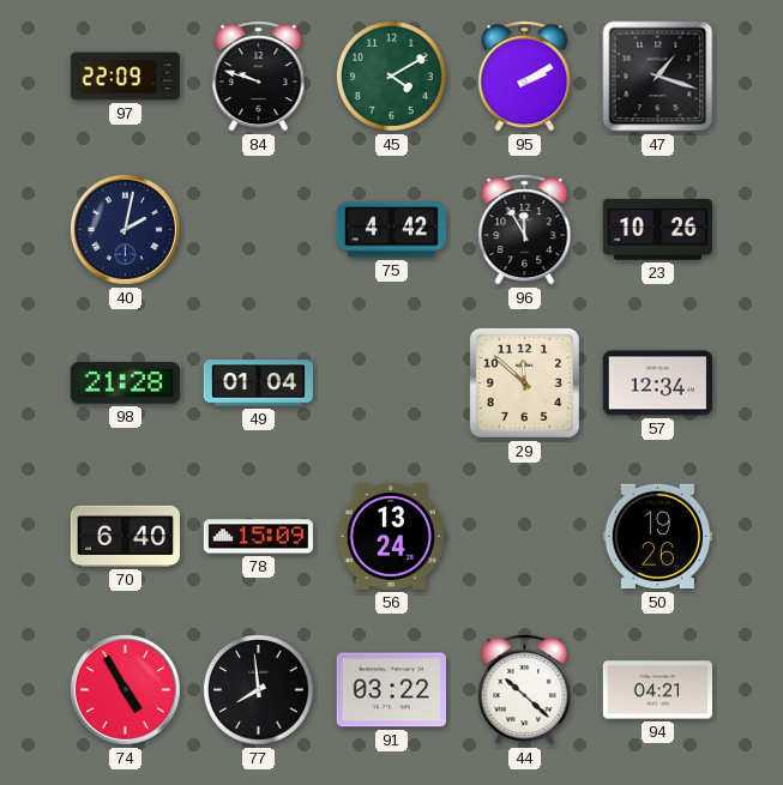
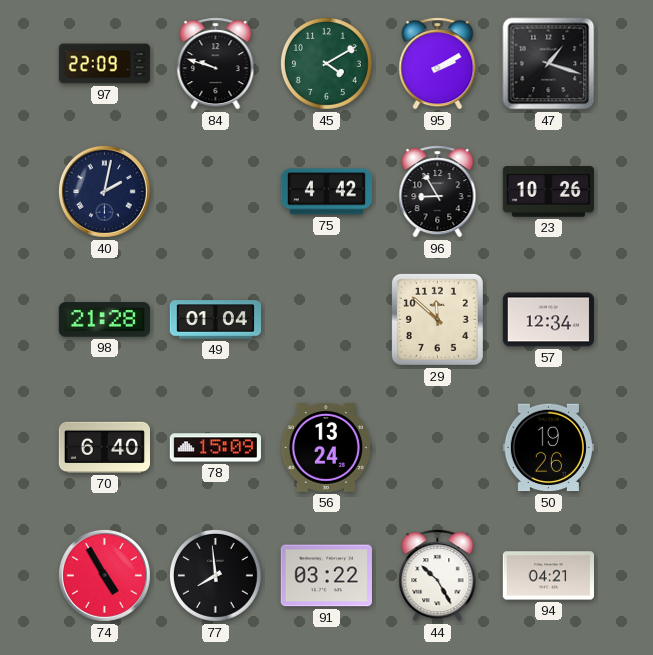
96: 11:55 -> 8:55
44: 10:22 -> 10:25
